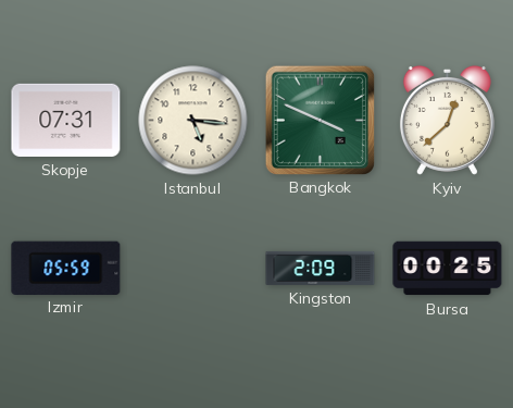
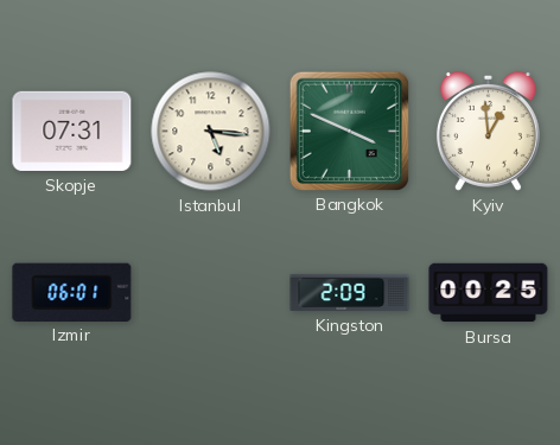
Kyiv: 12:38 -> 12:59
Izmir: 05:59 -> 06:01
